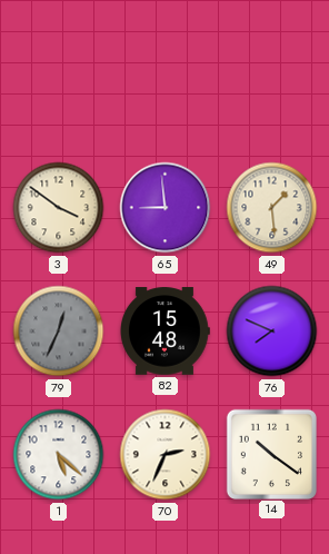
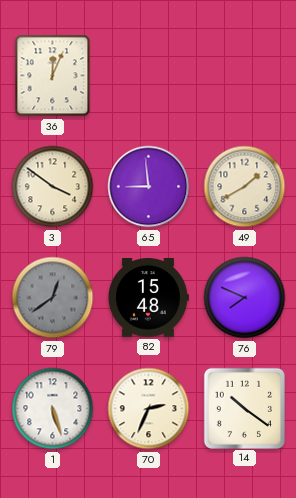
36: none -> 12:04
49: 1:29 -> 1:40
79: 12:34 -> 12:39
1: 5:22 -> 5:27
